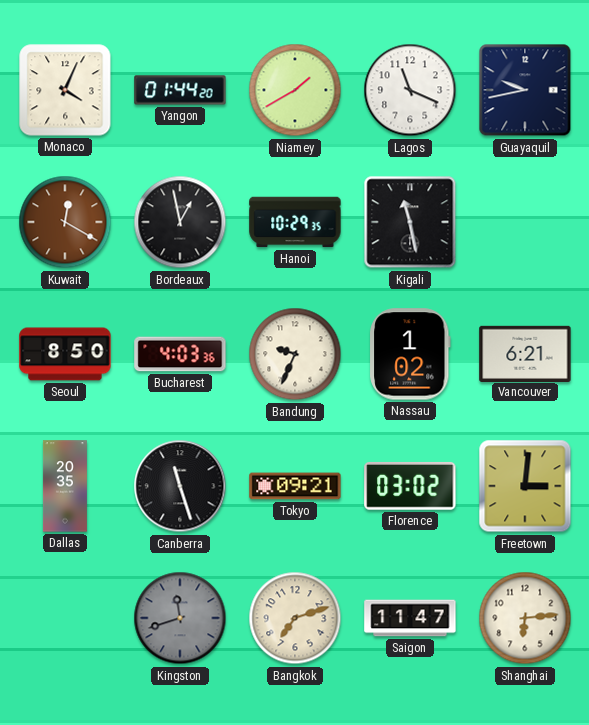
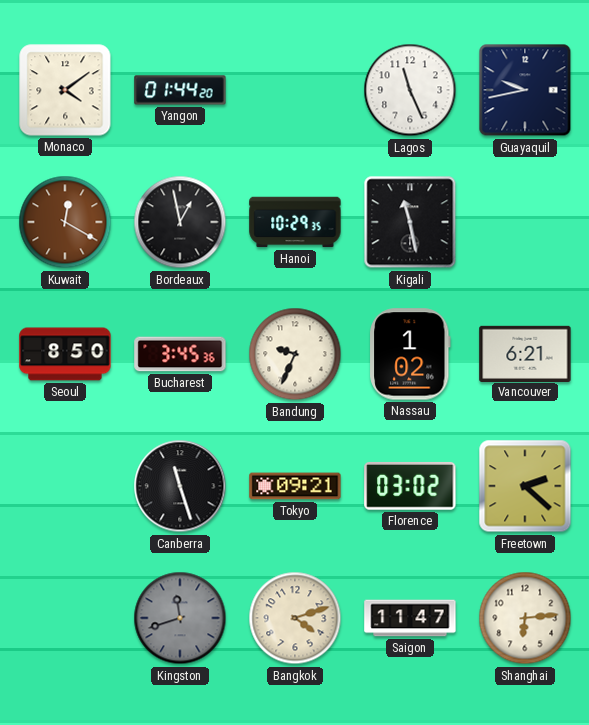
Monaco: 4:04 -> 4:09
Niamey: 1:40 -> none
Lagos: 11:19 -> 11:26
Bucharest: 4:03 -> 3:45
Dallas: 20:35 -> none
Freetown: 3:01 -> 2:22
Bangkok: 7:12 -> 4:12
